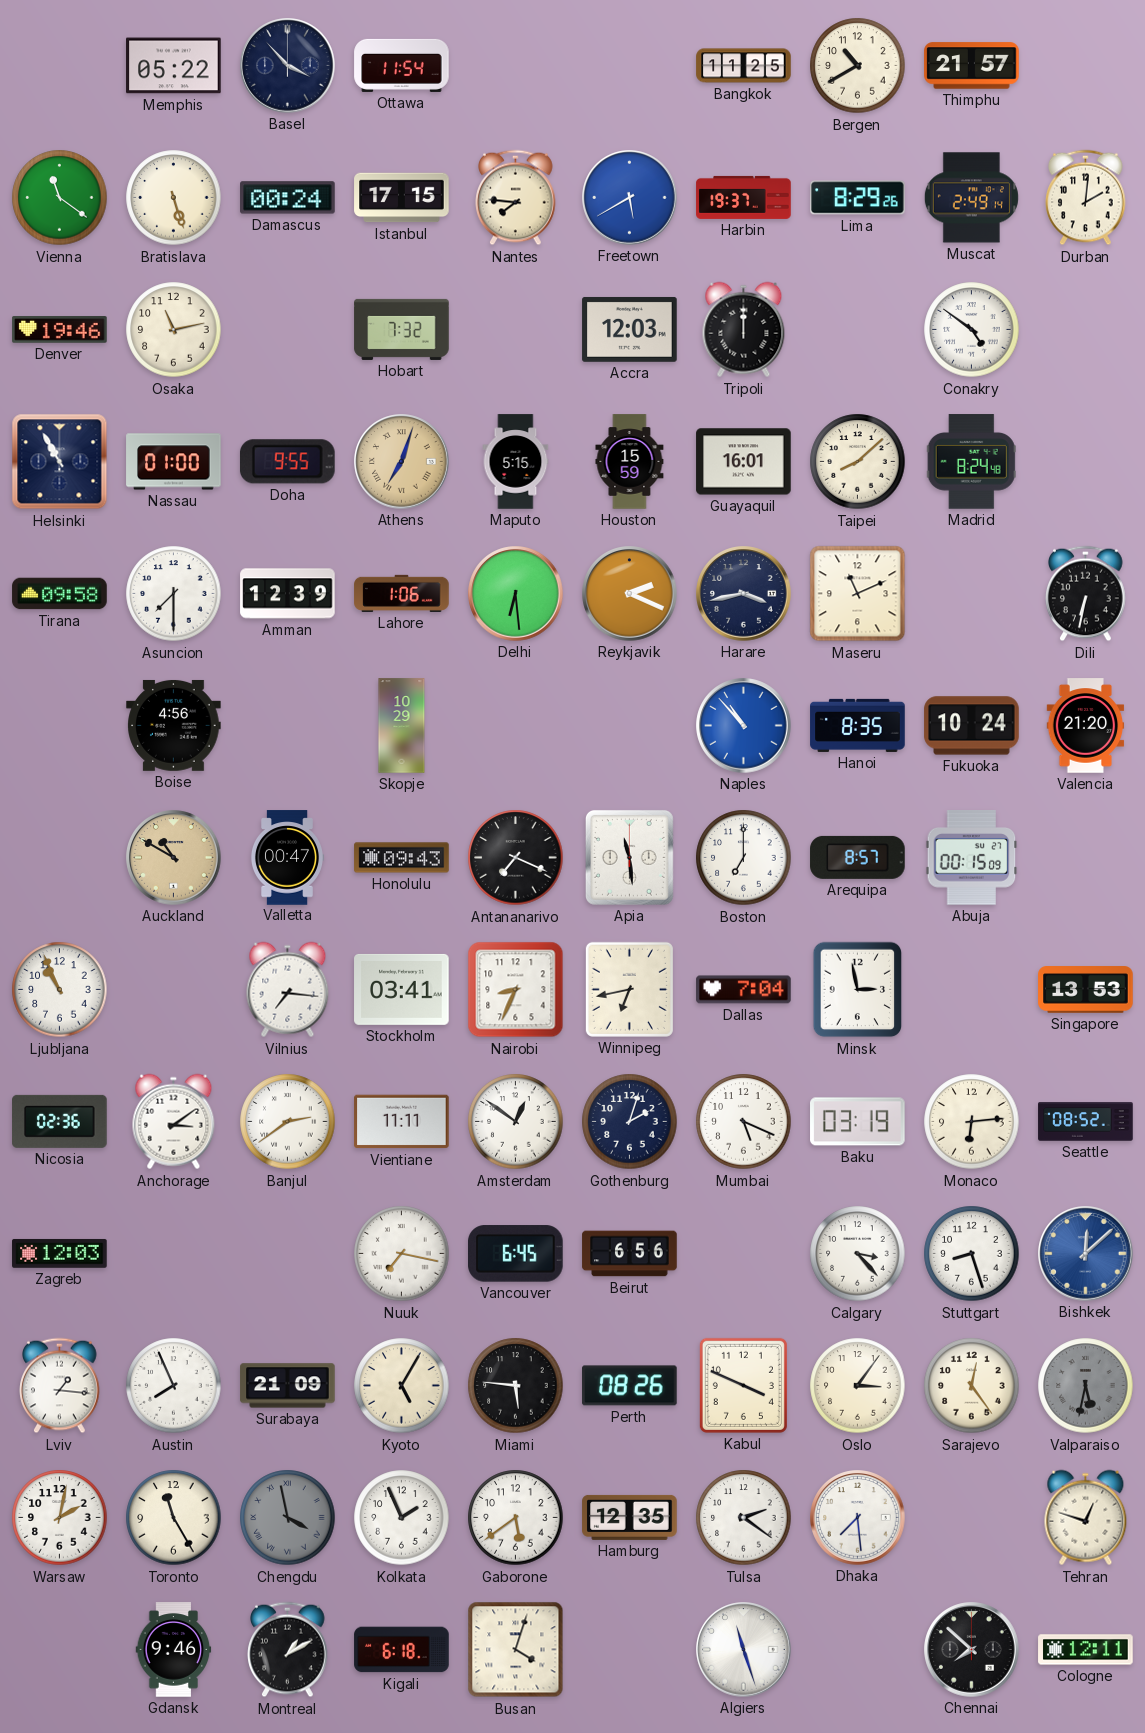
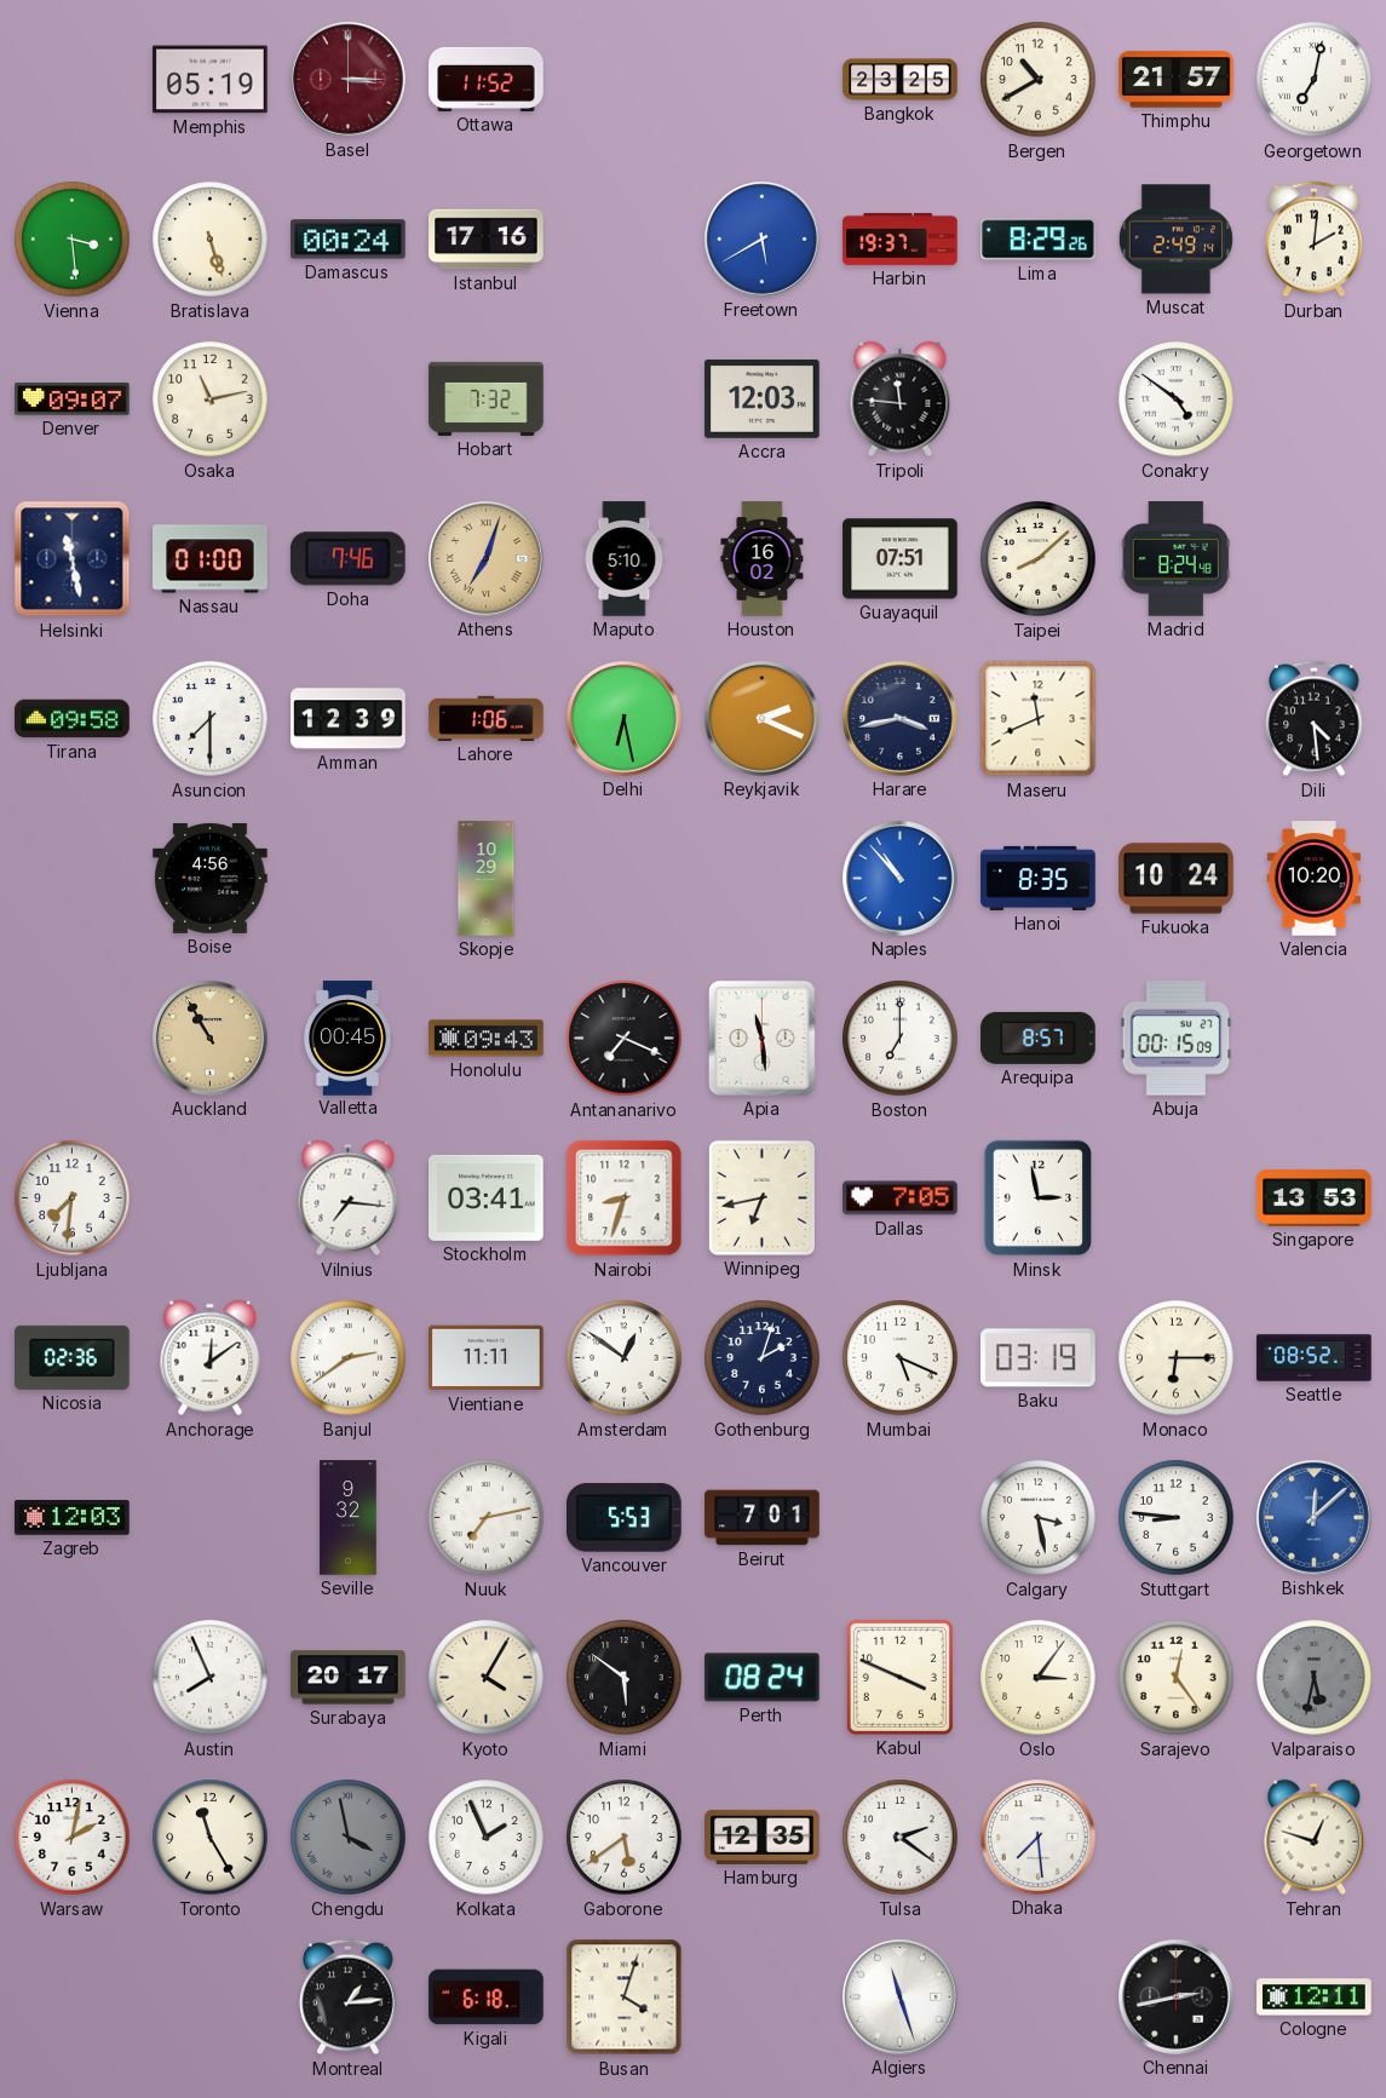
Memphis: 05:22 -> 05:19
Basel: 3:53 -> 3:15
Basel dial: navy -> burgundy
Ottawa: 11:54 -> 11:52
Bangkok: 11:25 -> 23:25
Georgetown: none -> 7:02
Vienna: 11:21 -> 3:29
Istanbul: 17:15 -> 17:16
Nantes: 7:46 -> none
Denver: 19:46 -> 09:07
Tripoli: 12:00 -> 11:46
Helsinki: 10:55 -> 11:28
Doha: 9:55 -> 7:46
Maputo: 5:15 -> 5:10
Houston: 15:59 -> 16:02
Guayaquil: 16:01 -> 07:51
Delhi: 6:29 -> 6:28
Maseru: 11:11 -> 11:41
Dili: 6:32 -> 4:29
Valencia: 21:20 -> 10:20
Auckland: 10:50 -> 10:55
Valletta: 00:47 -> 00:45
Ljubljana: 10:56 -> 7:31
Nairobi: 8:34 -> 8:33
Dallas: 7:04 -> 7:05
Anchorage: 3:09 -> 12:09
Monaco: 6:14 -> 6:15
Seville: none -> 9:32
Nuuk: 7:17 -> 7:13
Vancouver: 6:45 -> 5:53
Beirut: 6:56 -> 7:01
Calgary: 3:23 -> 3:28
Stuttgart: 8:27 -> 8:46
Lviv: 1:16 -> none
Surabaya: 21:09 -> 20:17
Kyoto: 5:05 -> 4:05
Miami: 5:46 -> 5:51
Perth: 08:26 -> 08:24
Gdansk: 9:46 -> none
Montreal: 1:10 -> 1:14
Chennai: 7:52 -> 2:43
